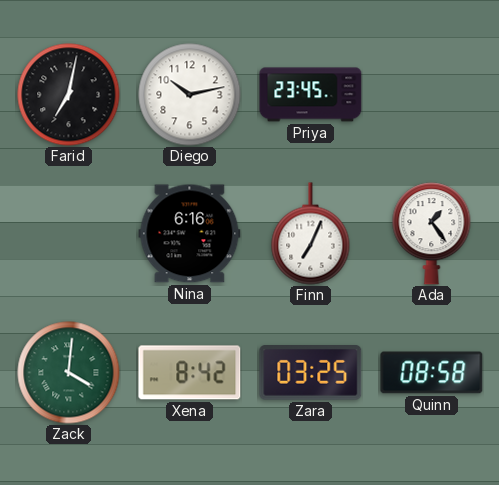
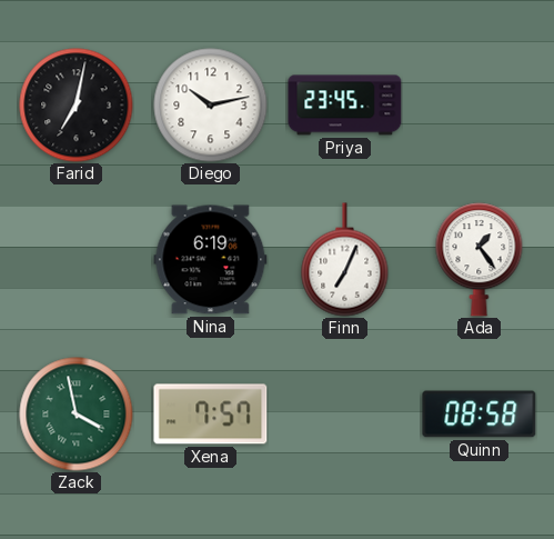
Nina: 6:16 -> 6:19
Zack: 4:01 -> 3:58
Xena: 8:42 -> 7:57
Zara: 03:25 -> none
